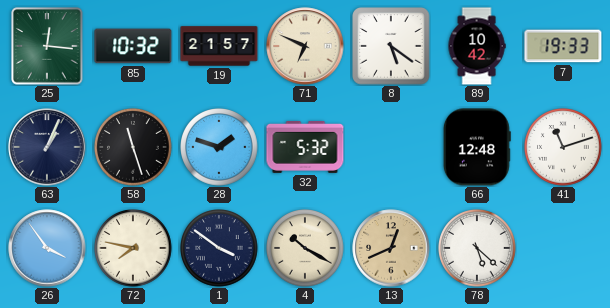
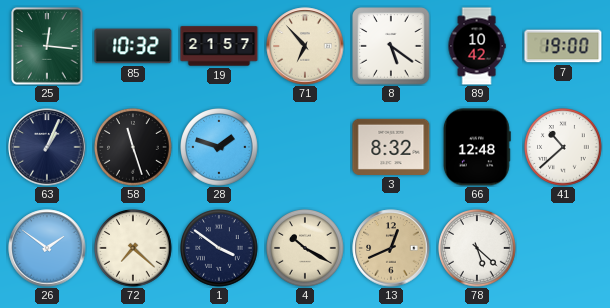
71: 6:49 -> 6:53
7: 19:33 -> 19:00
32: 5:32 -> none
3: none -> 8:32
41: 11:12 -> 10:38
26: 3:54 -> 1:51
72: 7:47 -> 7:22
